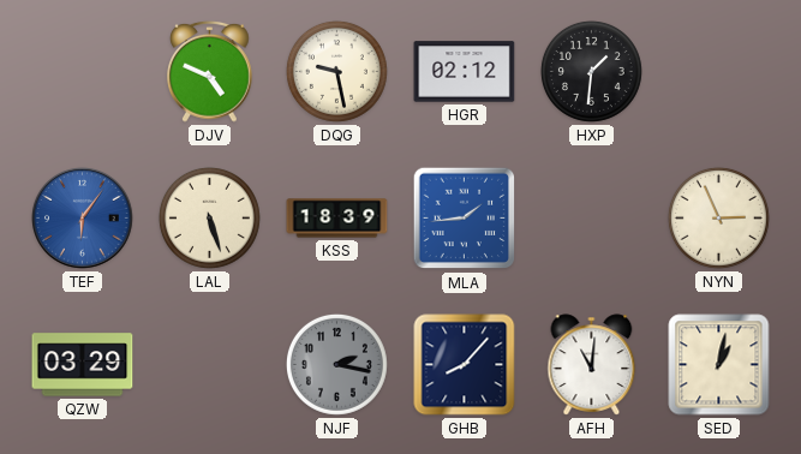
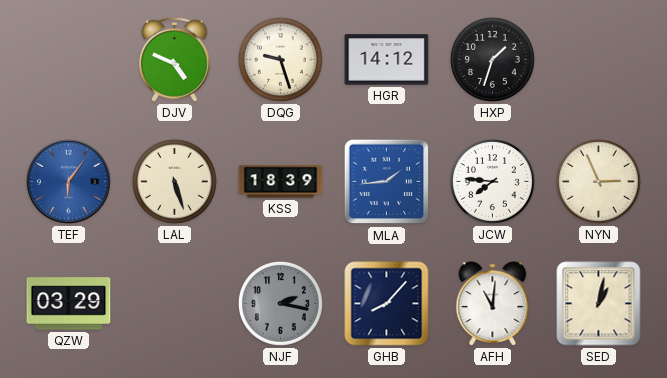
DQG: 9:28 -> 9:27
HGR: 02:12 -> 14:12
HXP: 1:31 -> 1:33
JCW: none -> 7:46
